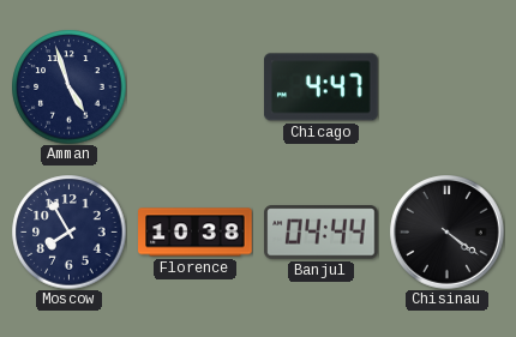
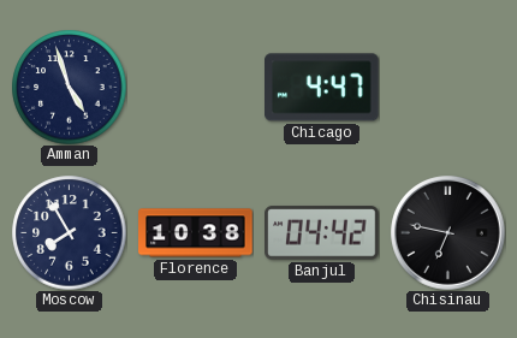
Banjul: 04:44 -> 04:42
Chisinau: 4:21 -> 6:47
